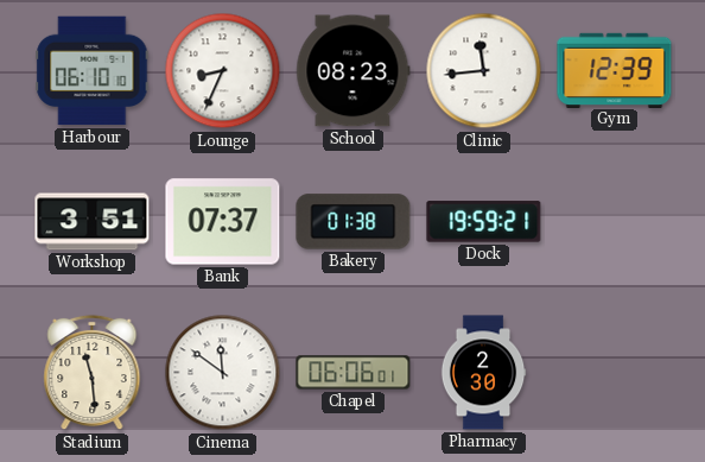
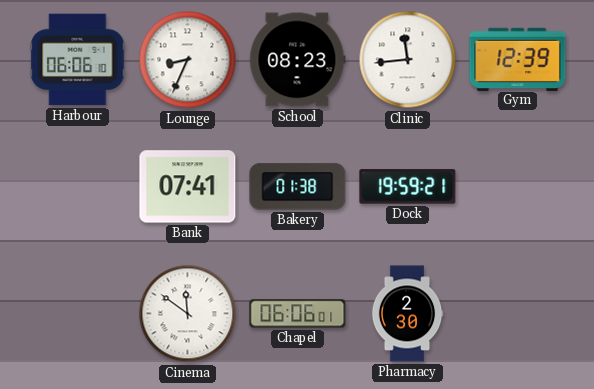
Harbour: 06:10 -> 06:06
Workshop: 3:51 -> none
Bank: 07:37 -> 07:41
Stadium: 11:29 -> none
